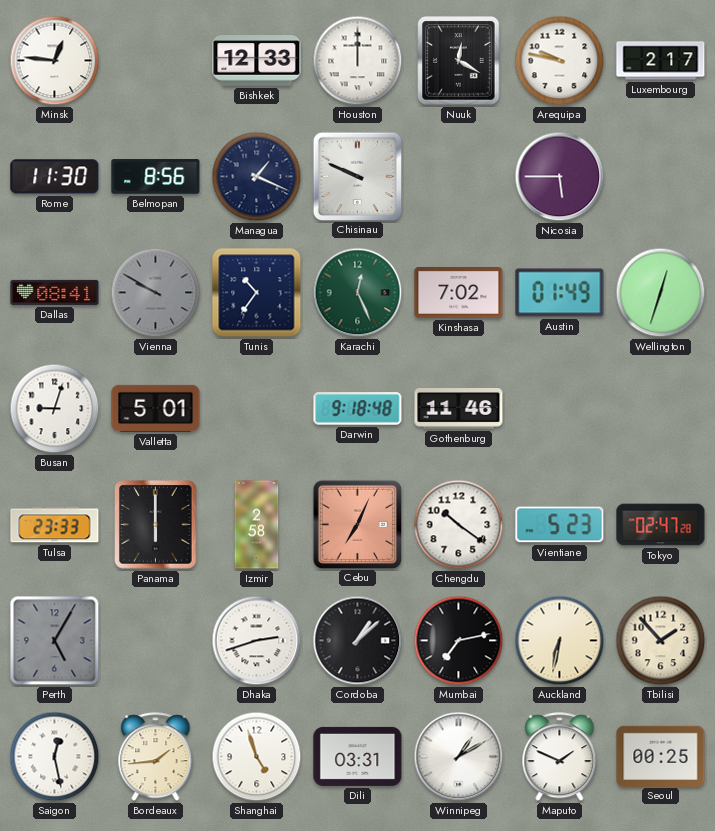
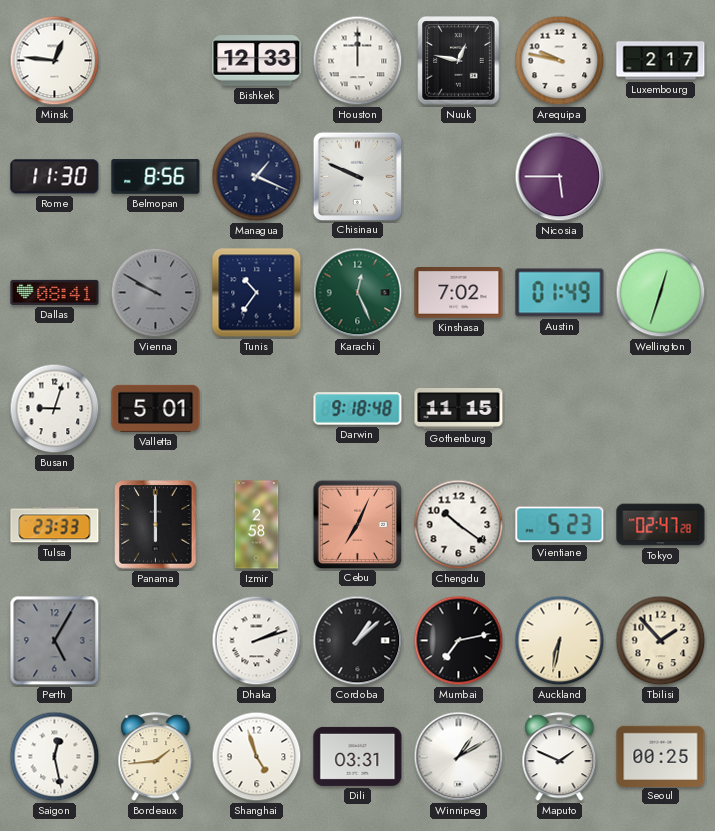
Nuuk: 12:20 -> 12:47
Gothenburg: 11:46 -> 11:15
Dhaka: 2:42 -> 2:12
